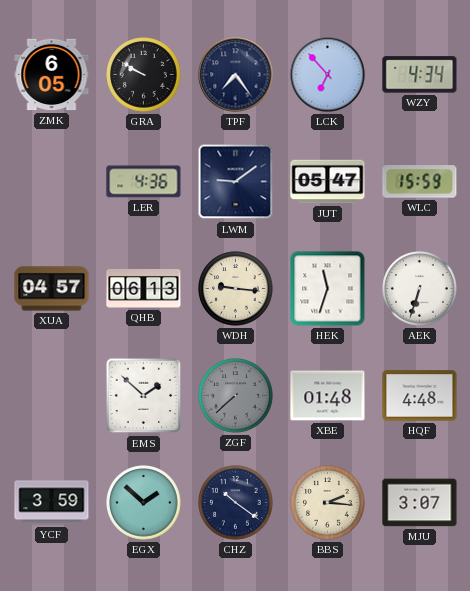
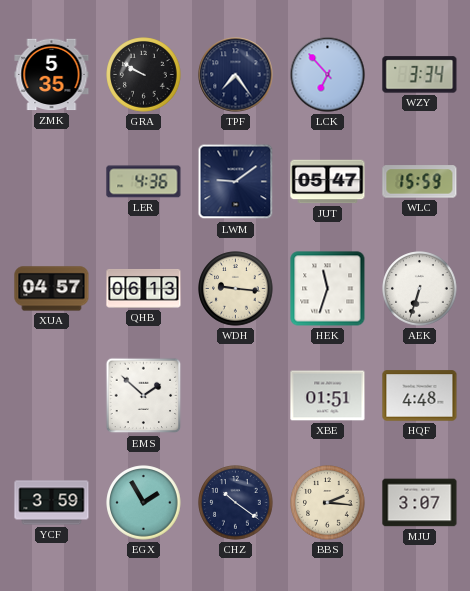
ZMK: 6:05 -> 5:35
WZY: 4:34 -> 3:34
ZGF: 7:38 -> none
XBE: 01:48 -> 01:51
EGX: 1:52 -> 1:55
